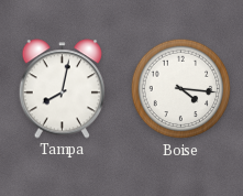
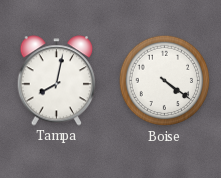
Boise: 4:16 -> 4:21
